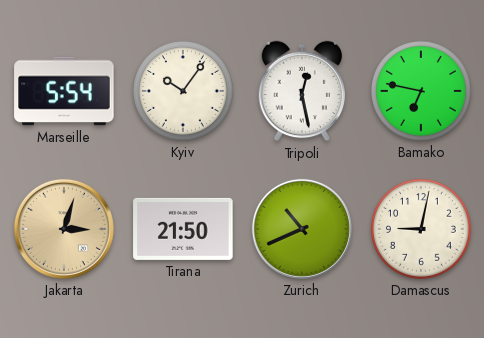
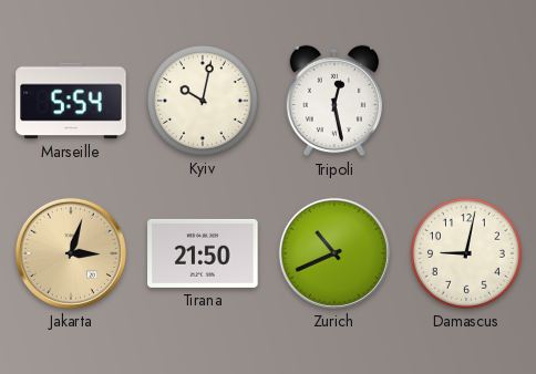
Kyiv: 10:06 -> 10:02
Bamako: 6:47 -> none
